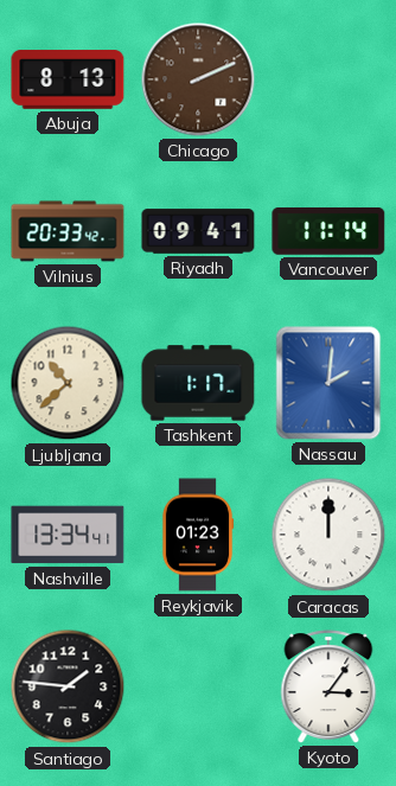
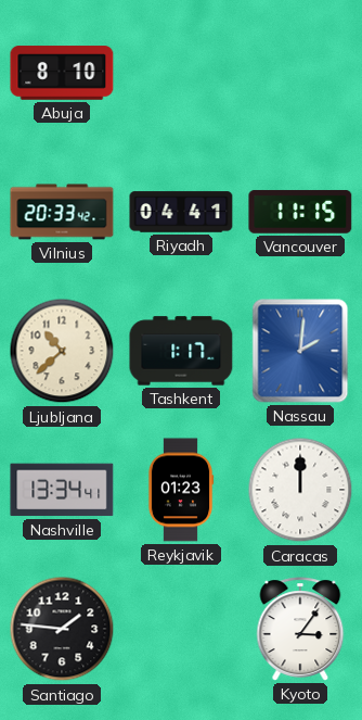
Abuja: 8:13 -> 8:10
Chicago: 2:11 -> none
Riyadh: 09:41 -> 04:41
Vancouver: 11:14 -> 11:15
